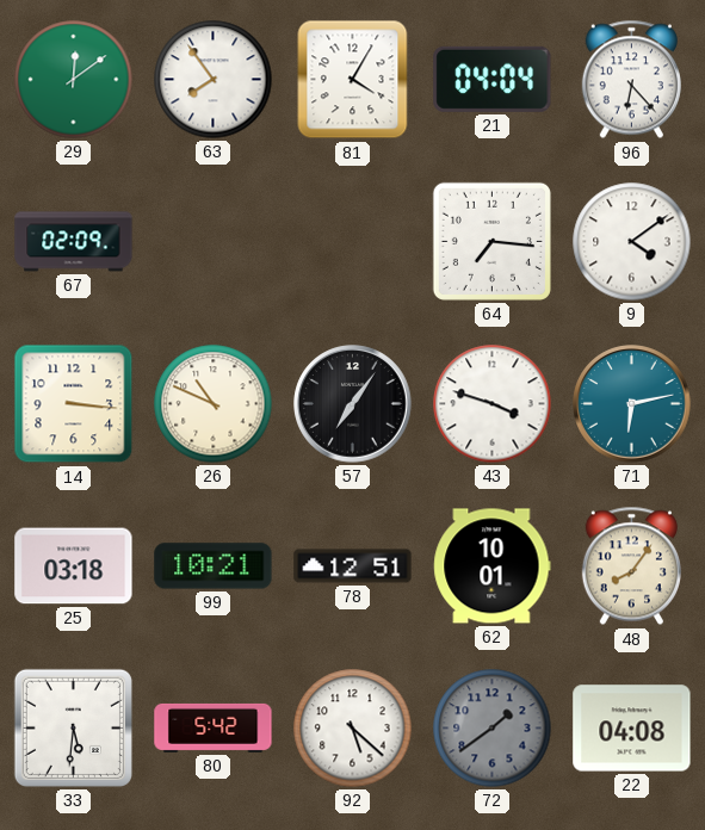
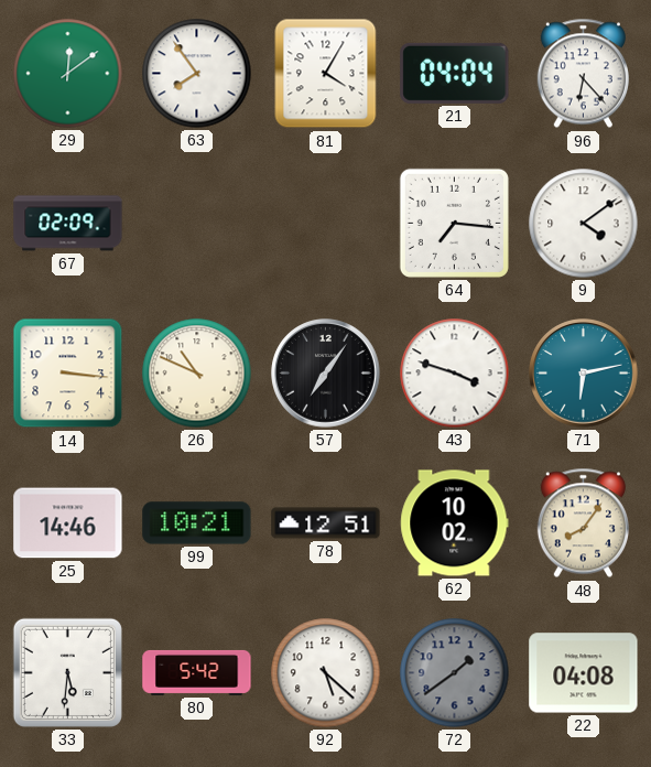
25: 03:18 -> 14:46
62: 10:01 -> 10:02
